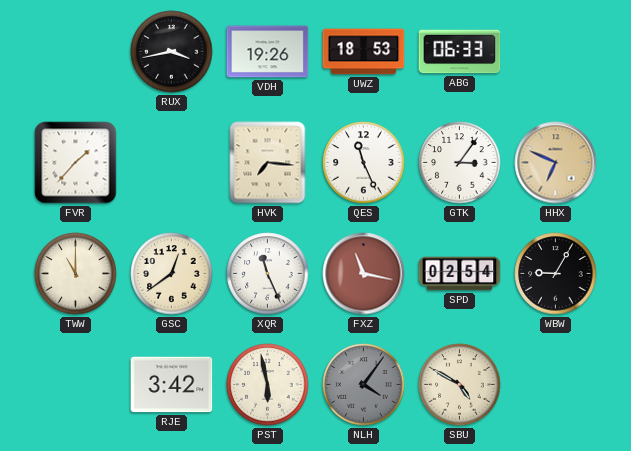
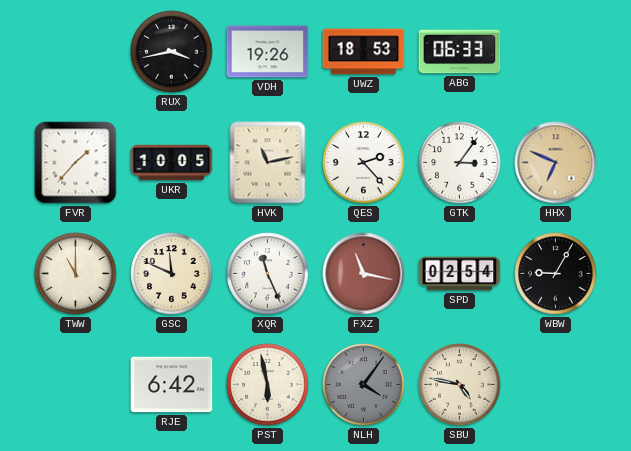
UKR: none -> 10:05
HVK: 7:16 -> 11:13
QES: 11:26 -> 2:23
GSC: 12:39 -> 11:49
RJE: 3:42 -> 6:42
SBU: 4:50 -> 4:47
